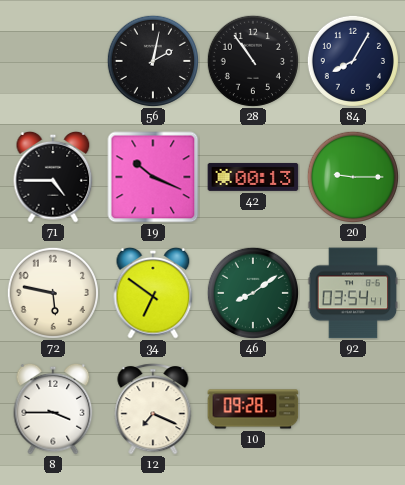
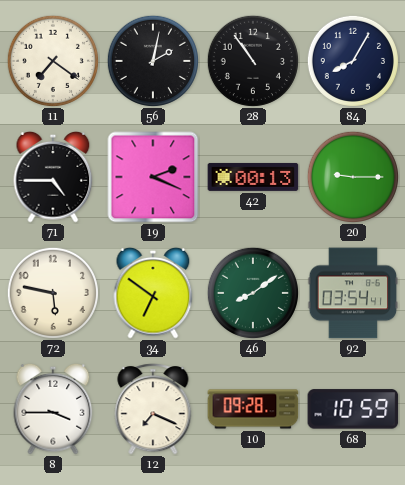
11: none -> 7:21
19: 10:19 -> 2:19
68: none -> 10:59
